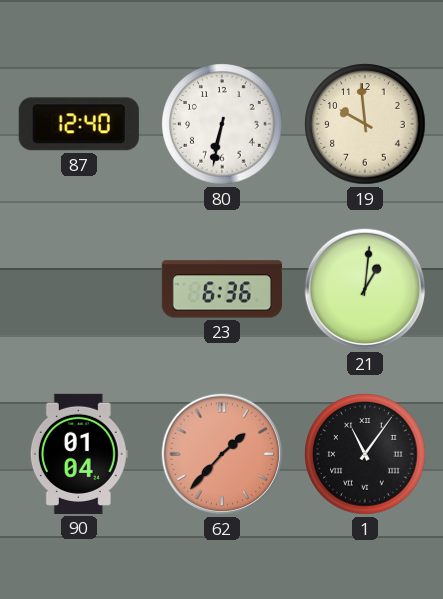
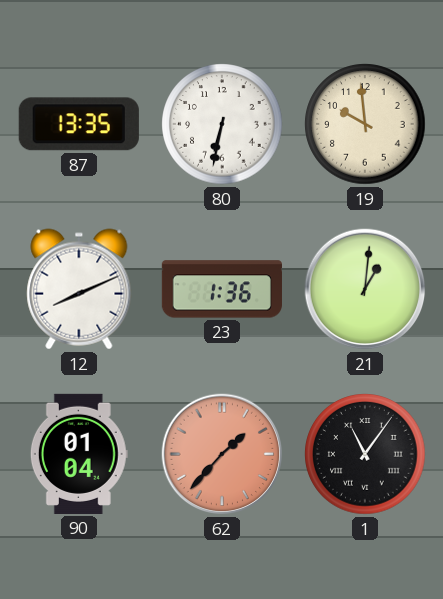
87: 12:40 -> 13:35
12: none -> 8:11
23: 6:36 -> 1:36
